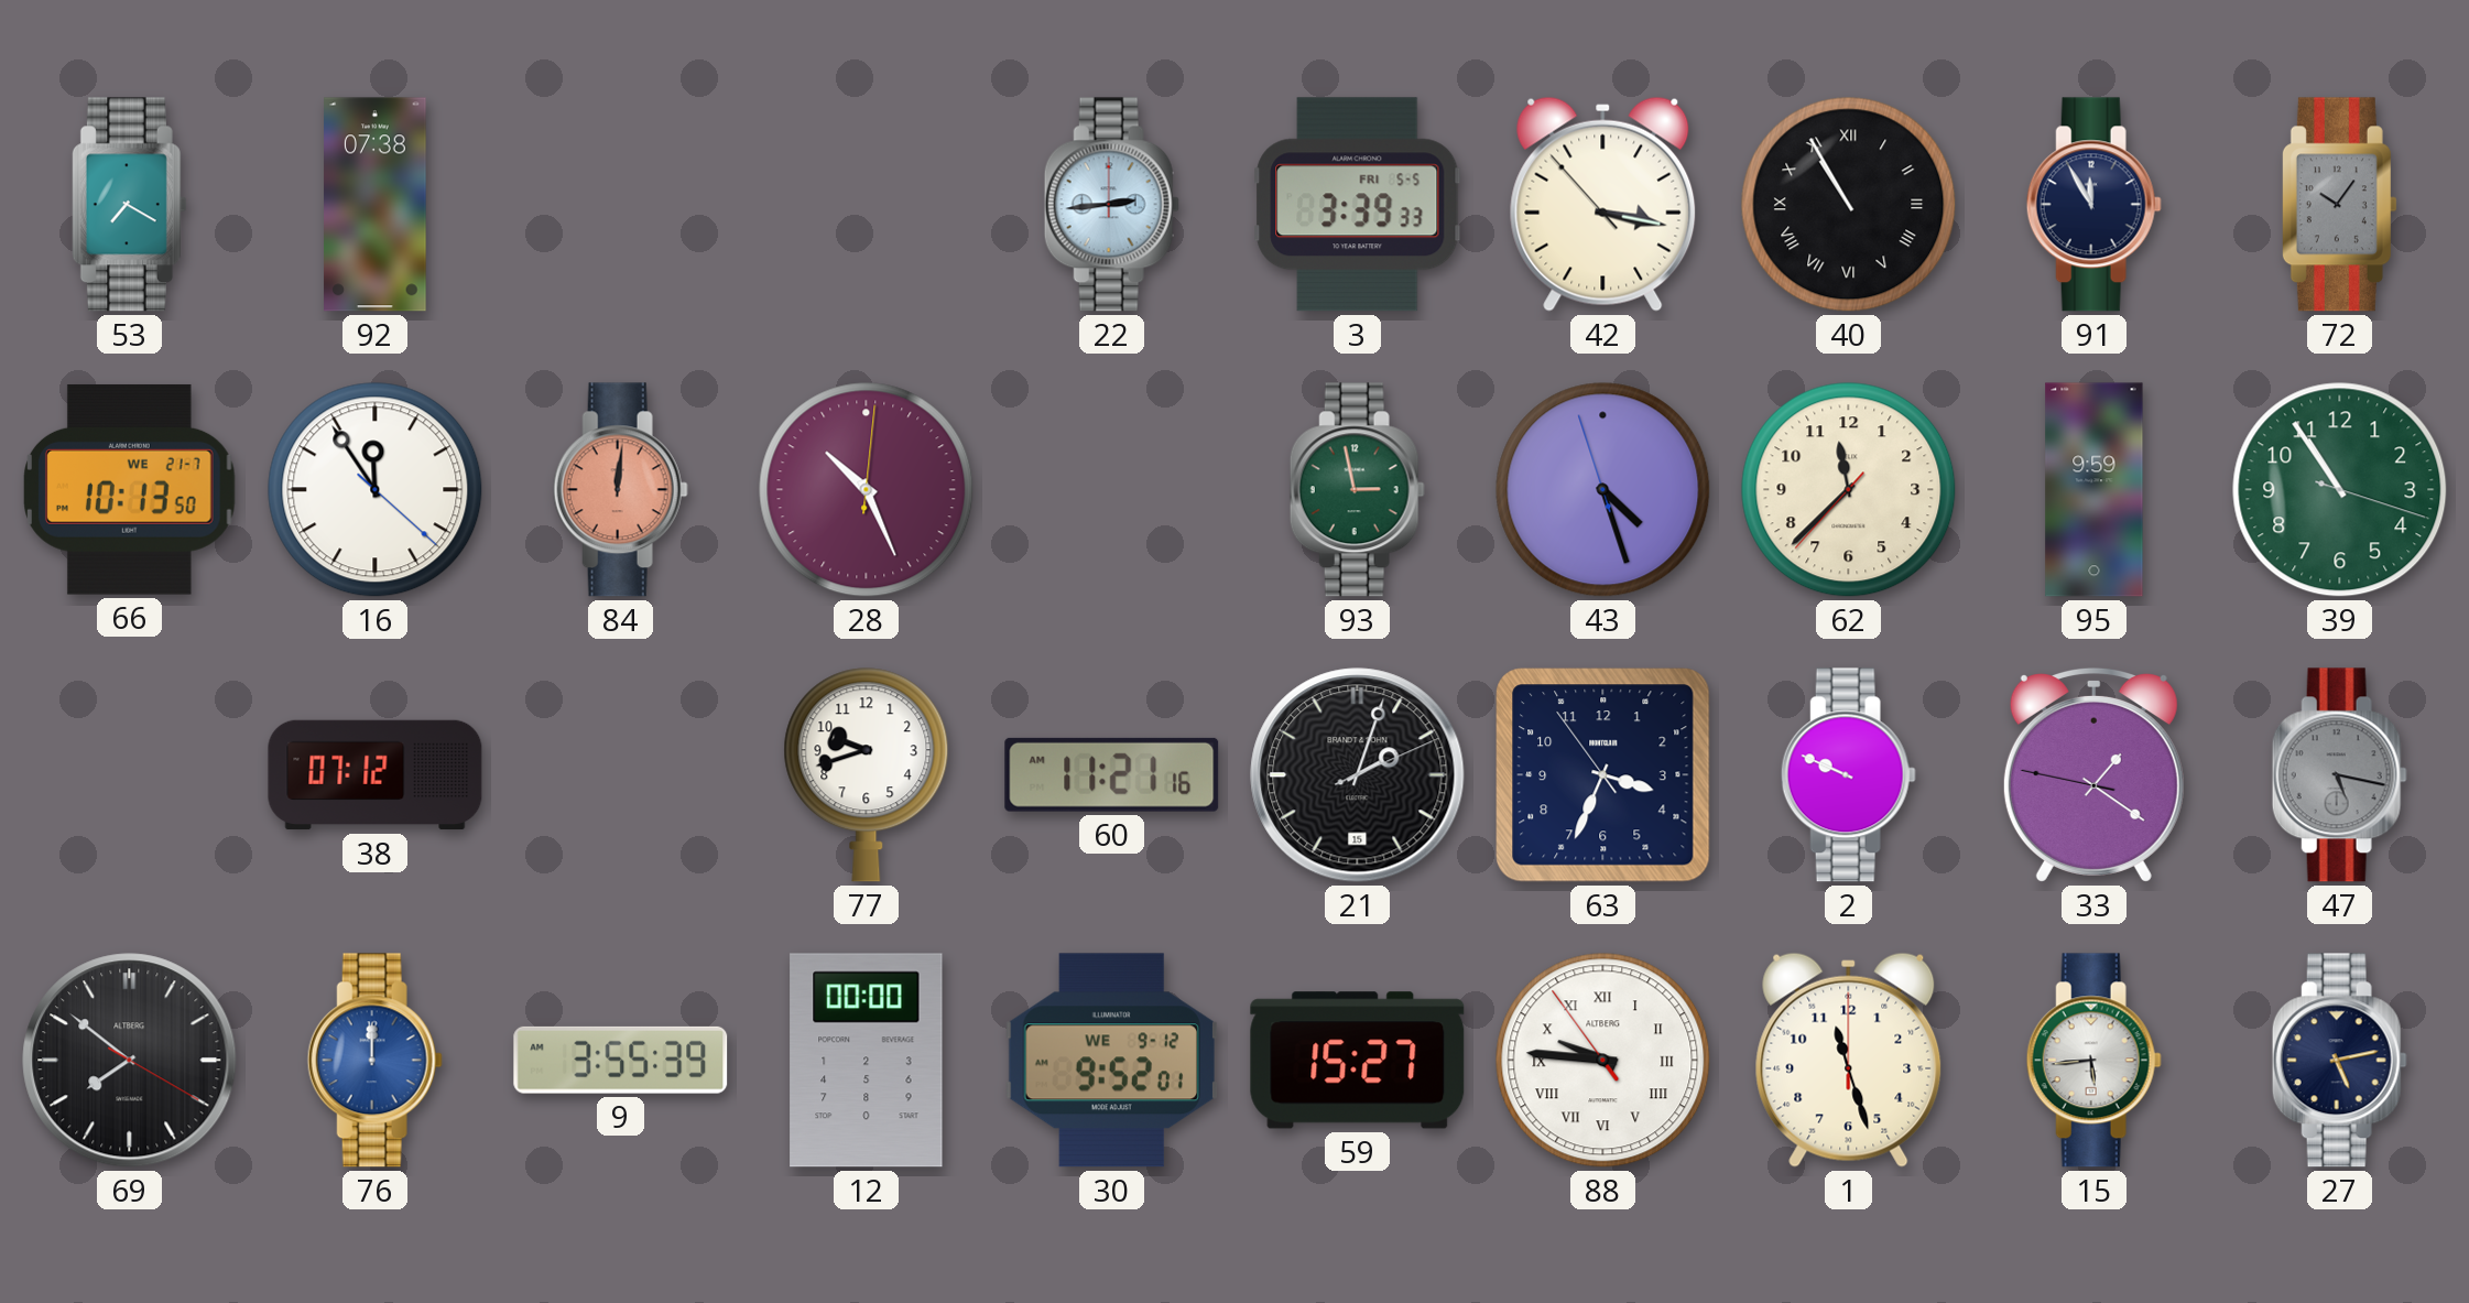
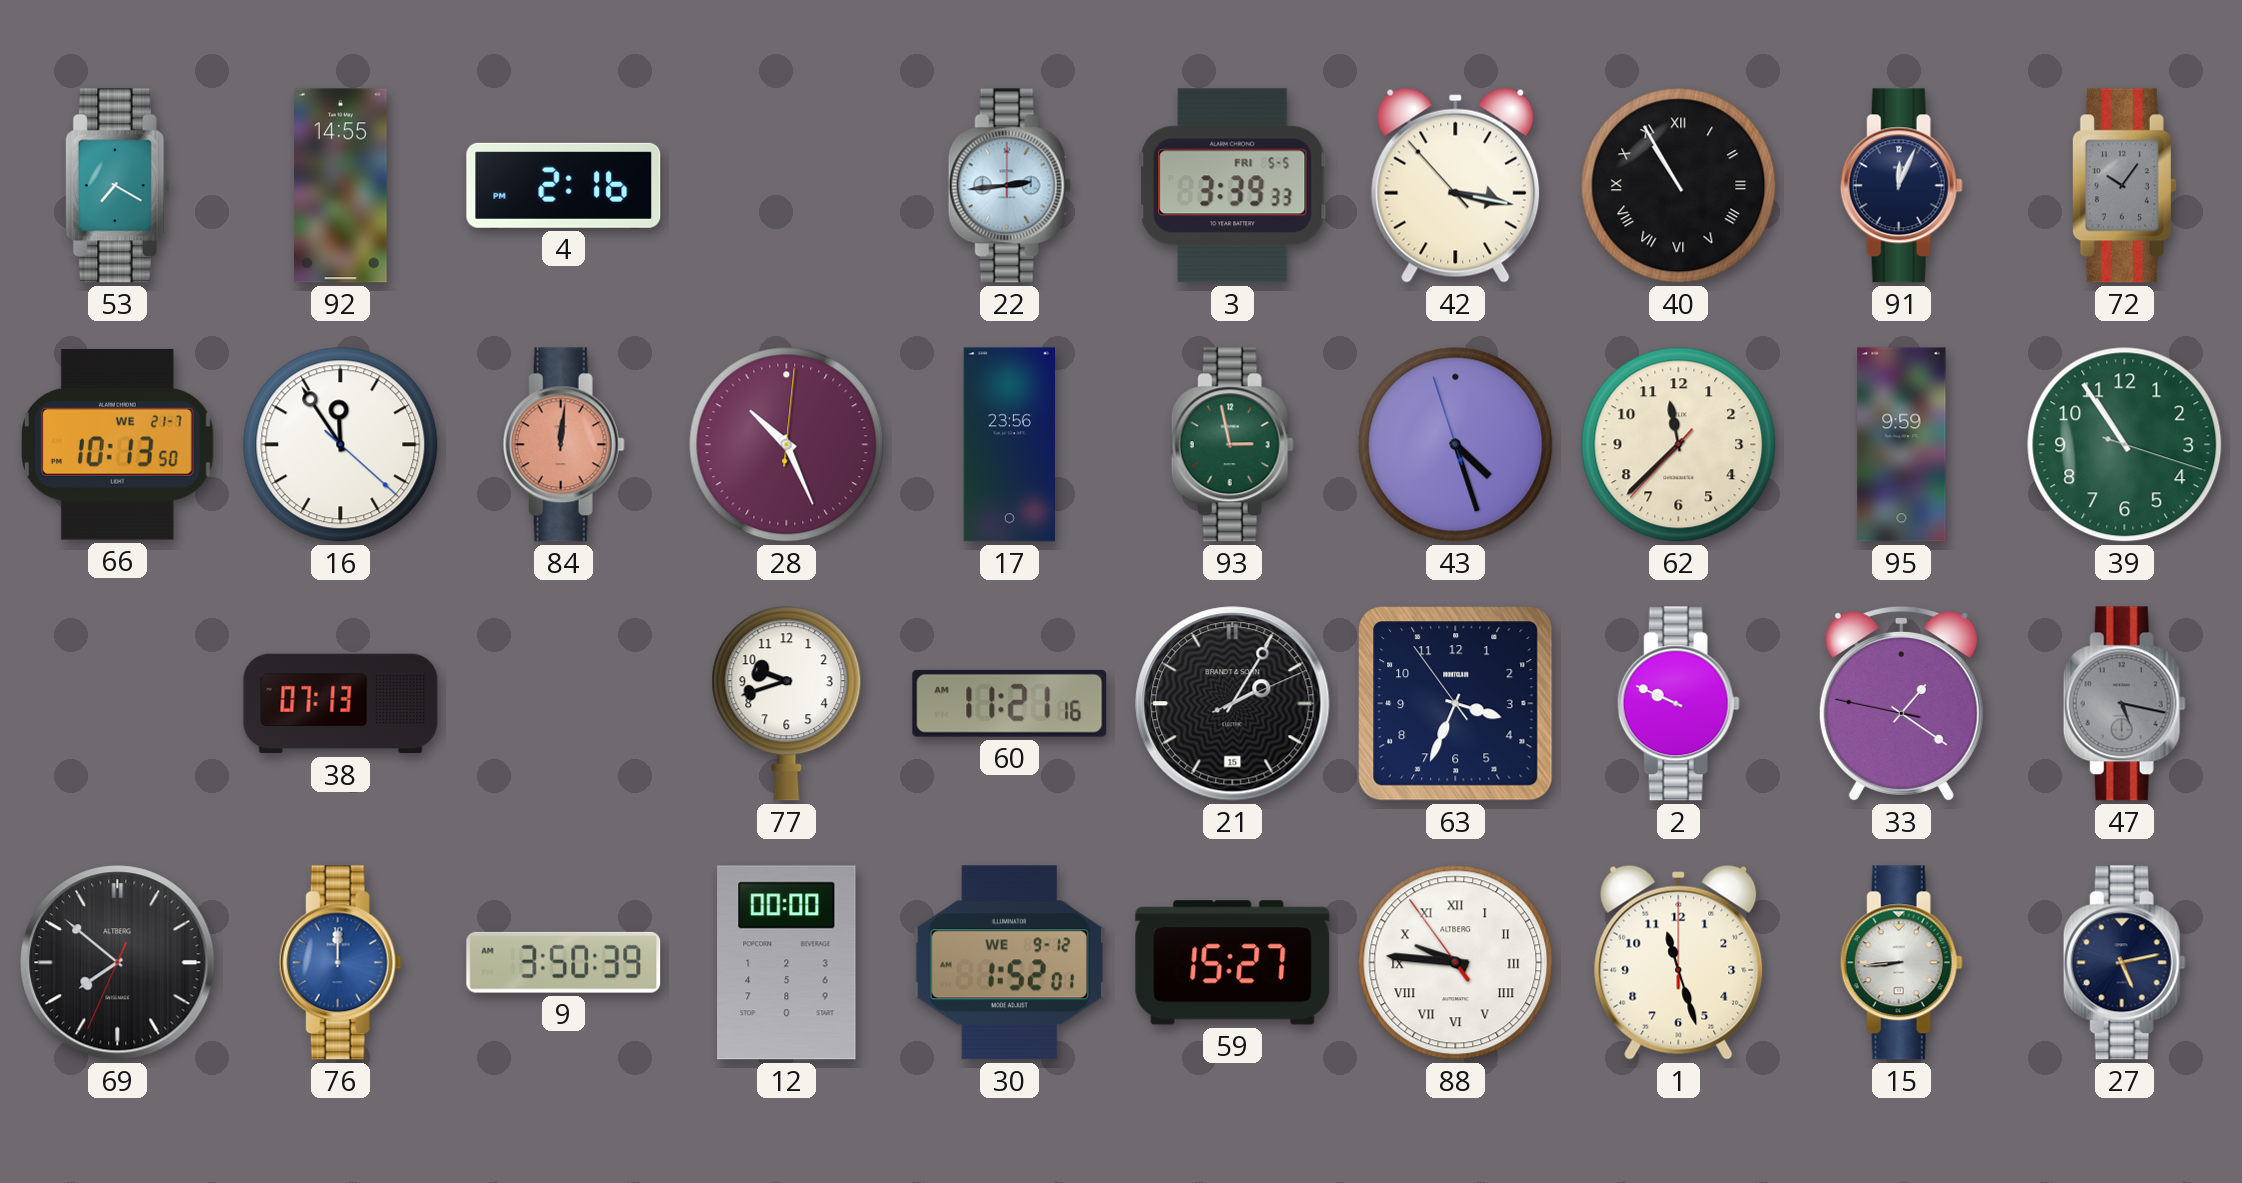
92: 07:38 -> 14:55
4: none -> 2:16
91: 11:55 -> 12:04
17: none -> 23:56
38: 07:12 -> 07:13
21: 2:03 -> 2:05
69: 7:51:20 -> 7:51:34
9: 3:55 -> 3:50
30: 9:52 -> 1:52
15: 5:44 -> 8:44
